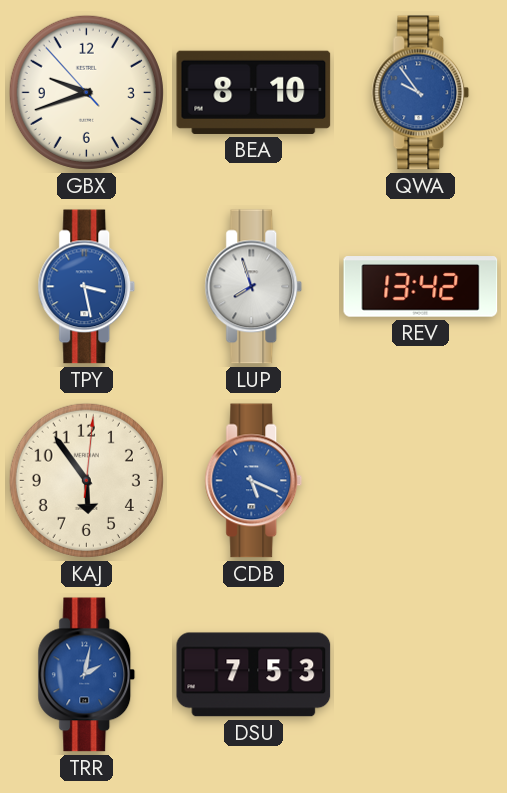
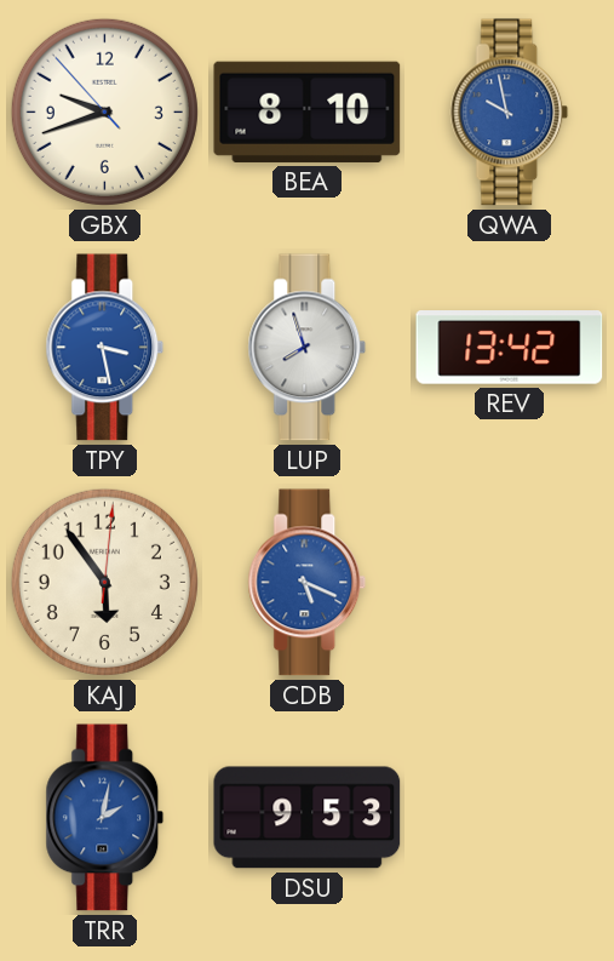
QWA: 9:54 -> 9:58
DSU: 7:53 -> 9:53
